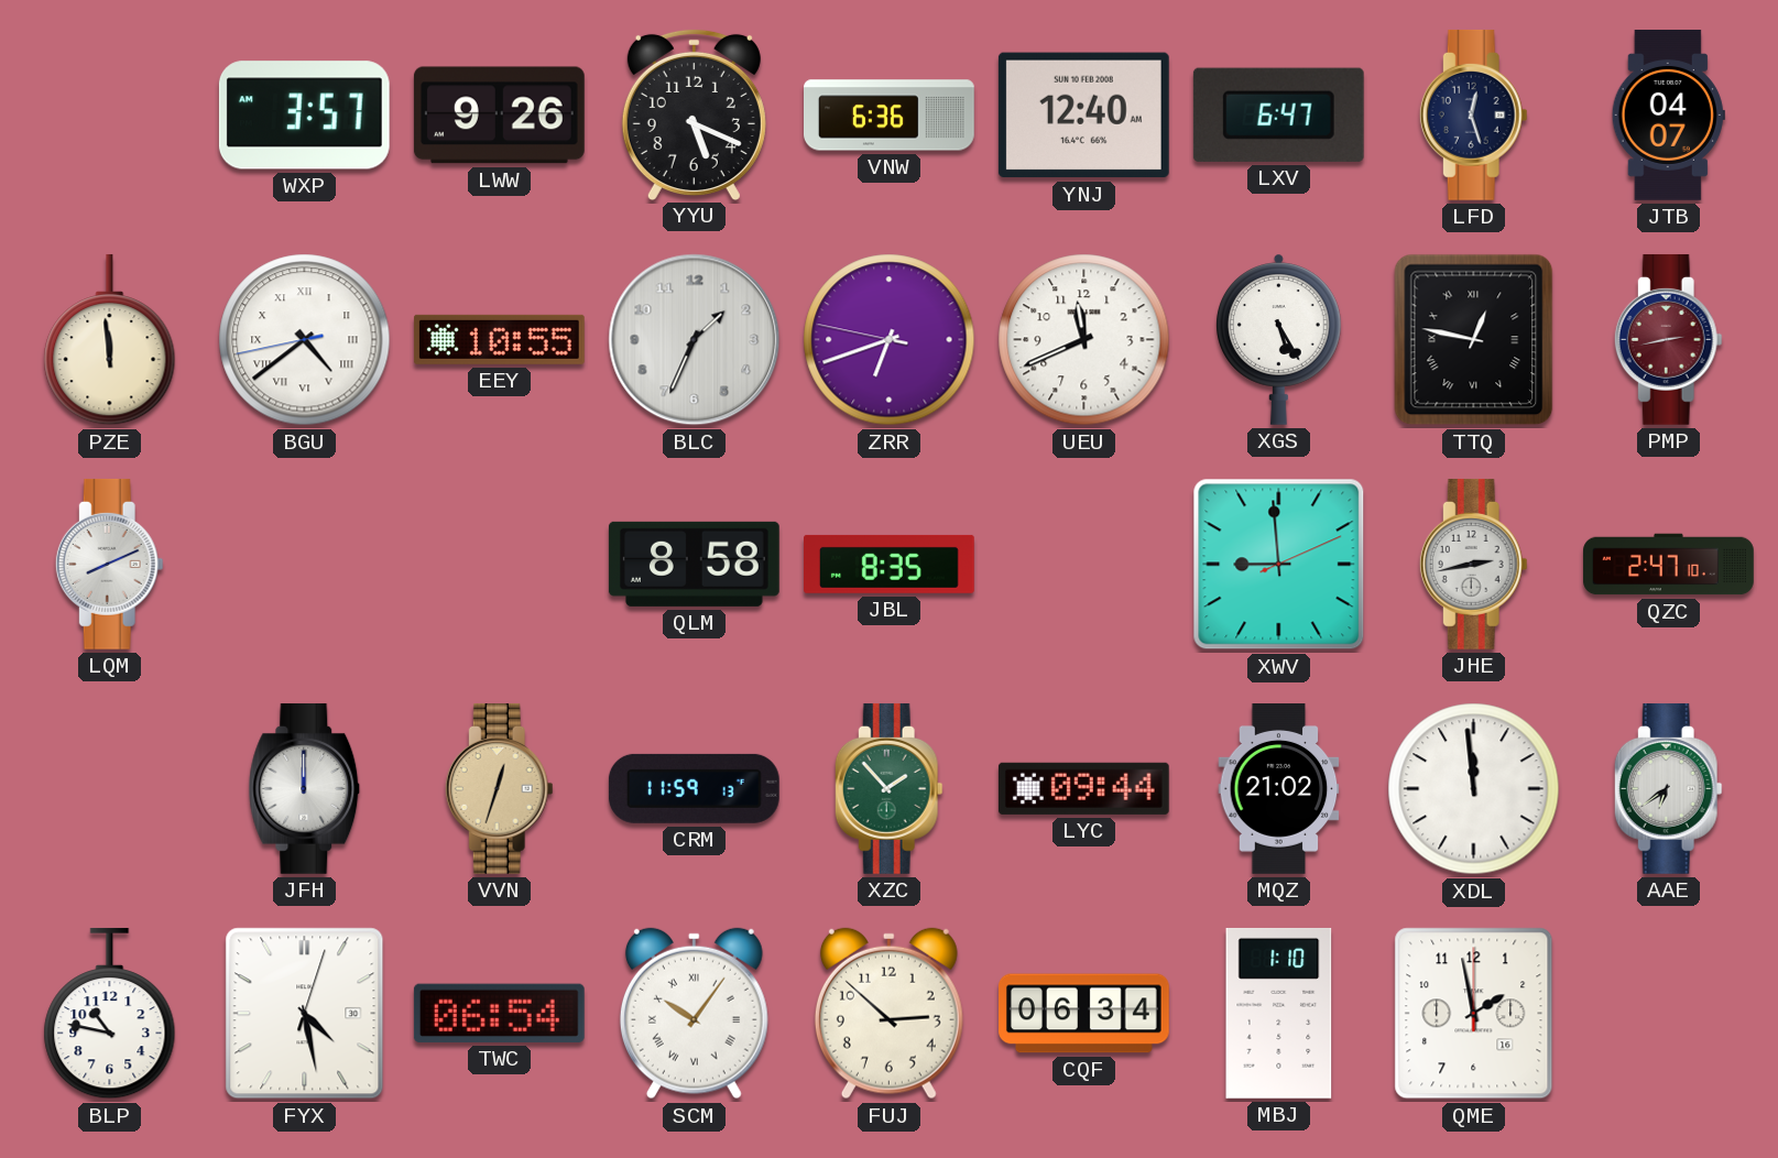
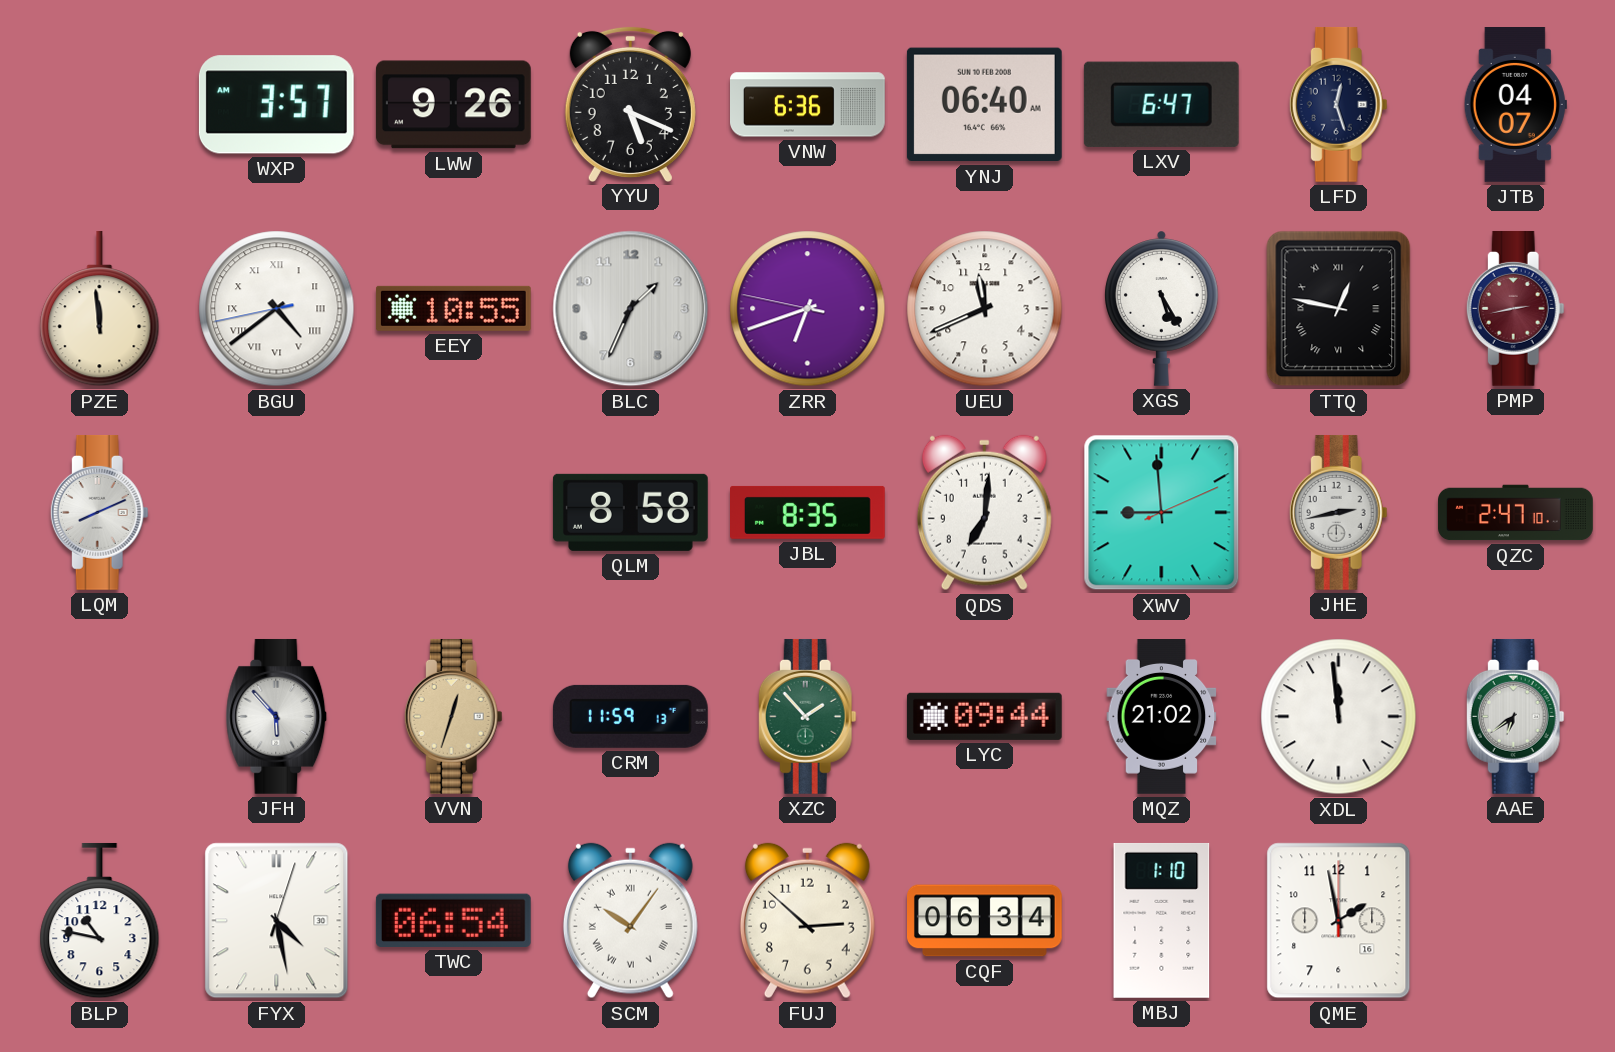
YNJ: 12:40 -> 06:40
QDS: none -> 7:01
JFH: 12:00 -> 5:53
